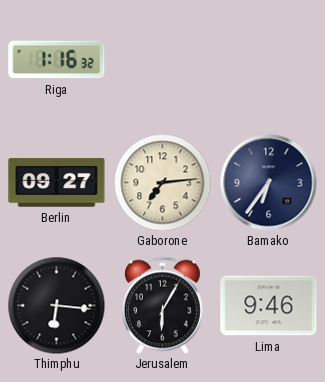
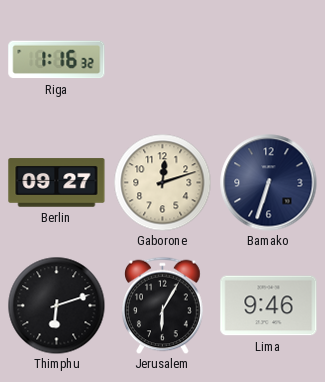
Gaborone: 7:14 -> 12:12
Bamako: 6:36 -> 6:33
Thimphu: 6:16 -> 6:12
